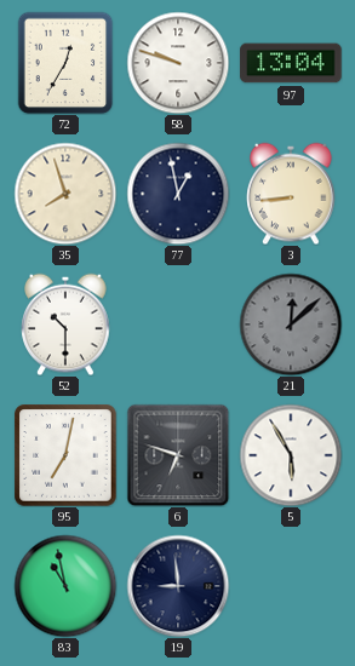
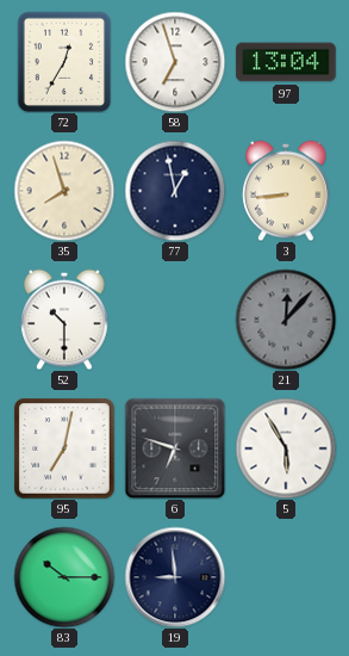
58: 9:48 -> 6:57
21: 12:08 -> 12:07
83: 10:58 -> 10:15
